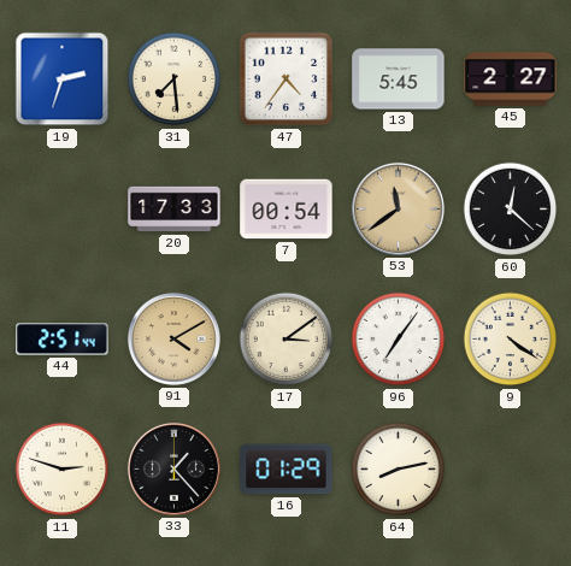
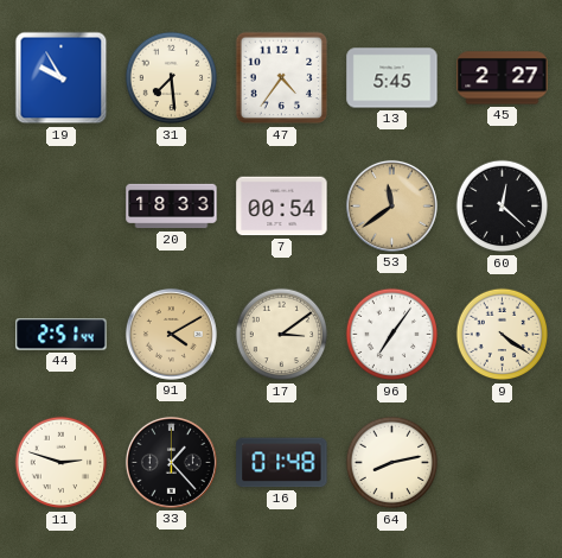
19: 2:33 -> 9:55
20: 17:33 -> 18:33
16: 01:29 -> 01:48
